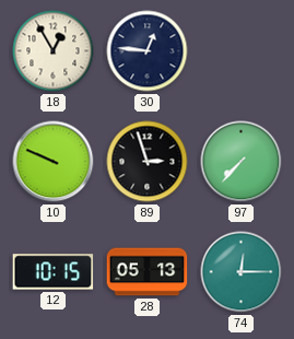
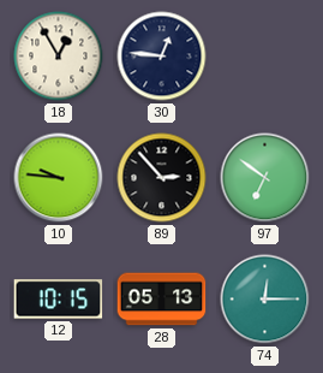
10: 9:49 -> 9:46
89: 2:57 -> 2:53
97: 7:37 -> 6:51
